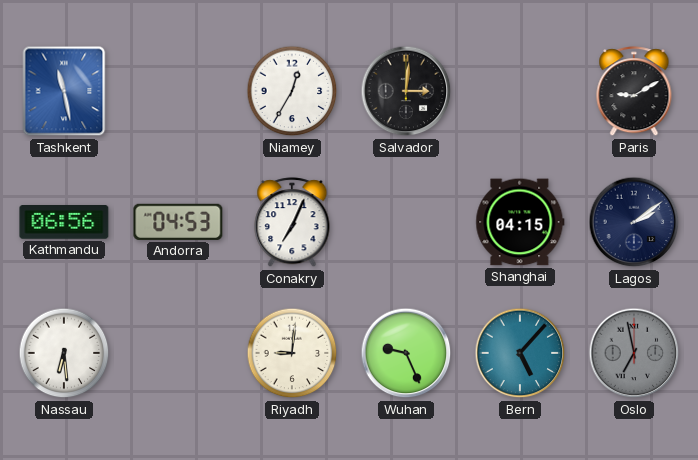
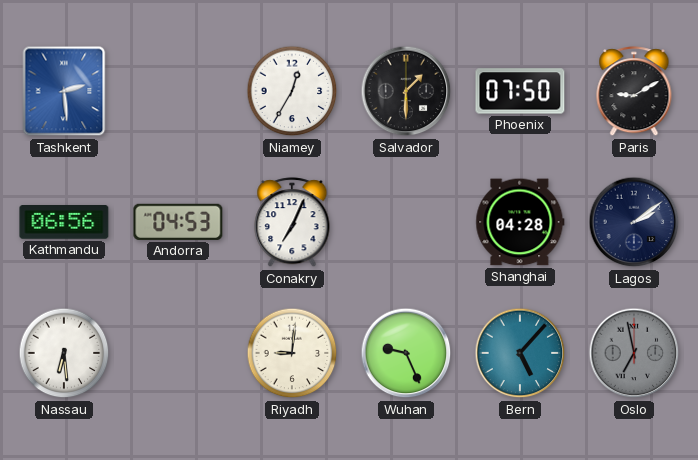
Tashkent: 11:28 -> 2:29
Salvador: 3:01 -> 1:30
Phoenix: none -> 07:50
Shanghai: 04:15 -> 04:28
